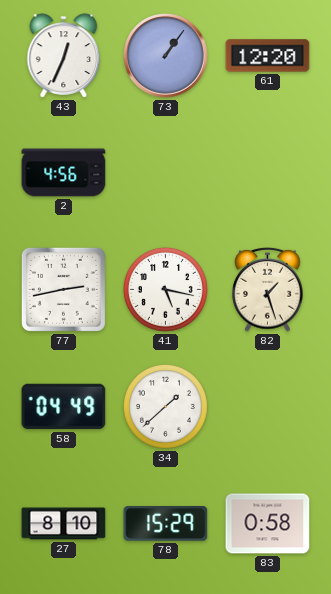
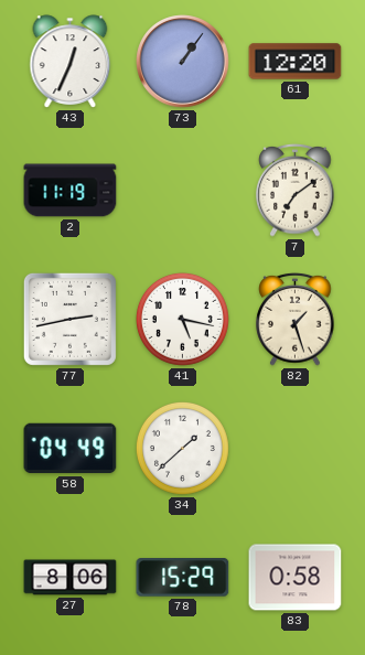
2: 4:56 -> 11:19
7: none -> 7:09
27: 8:10 -> 8:06
